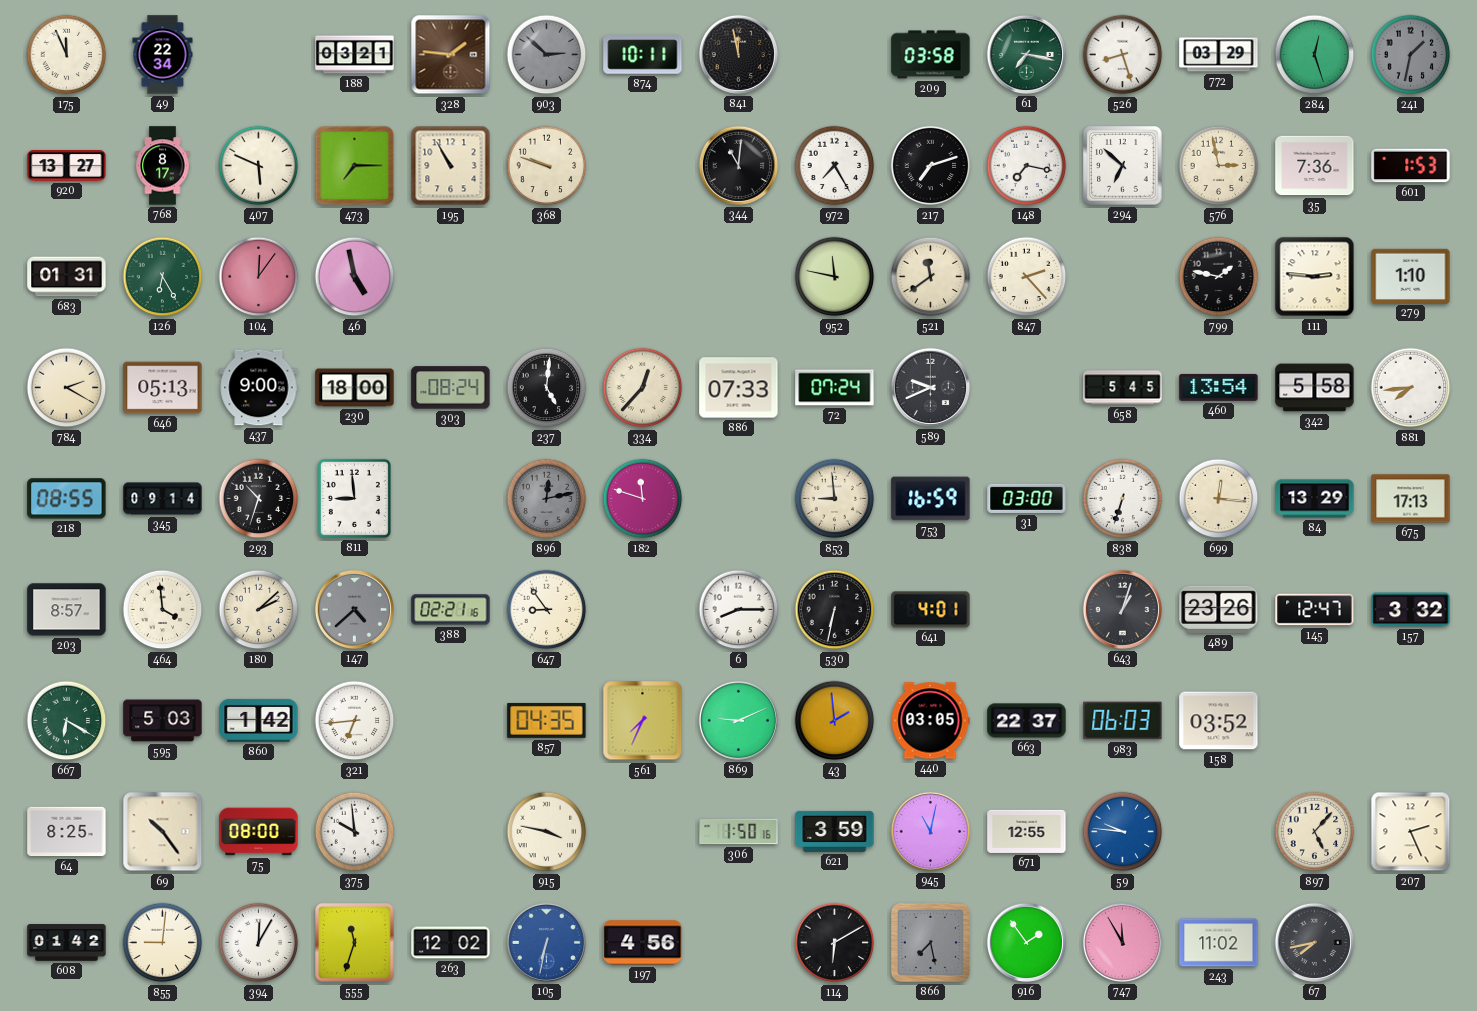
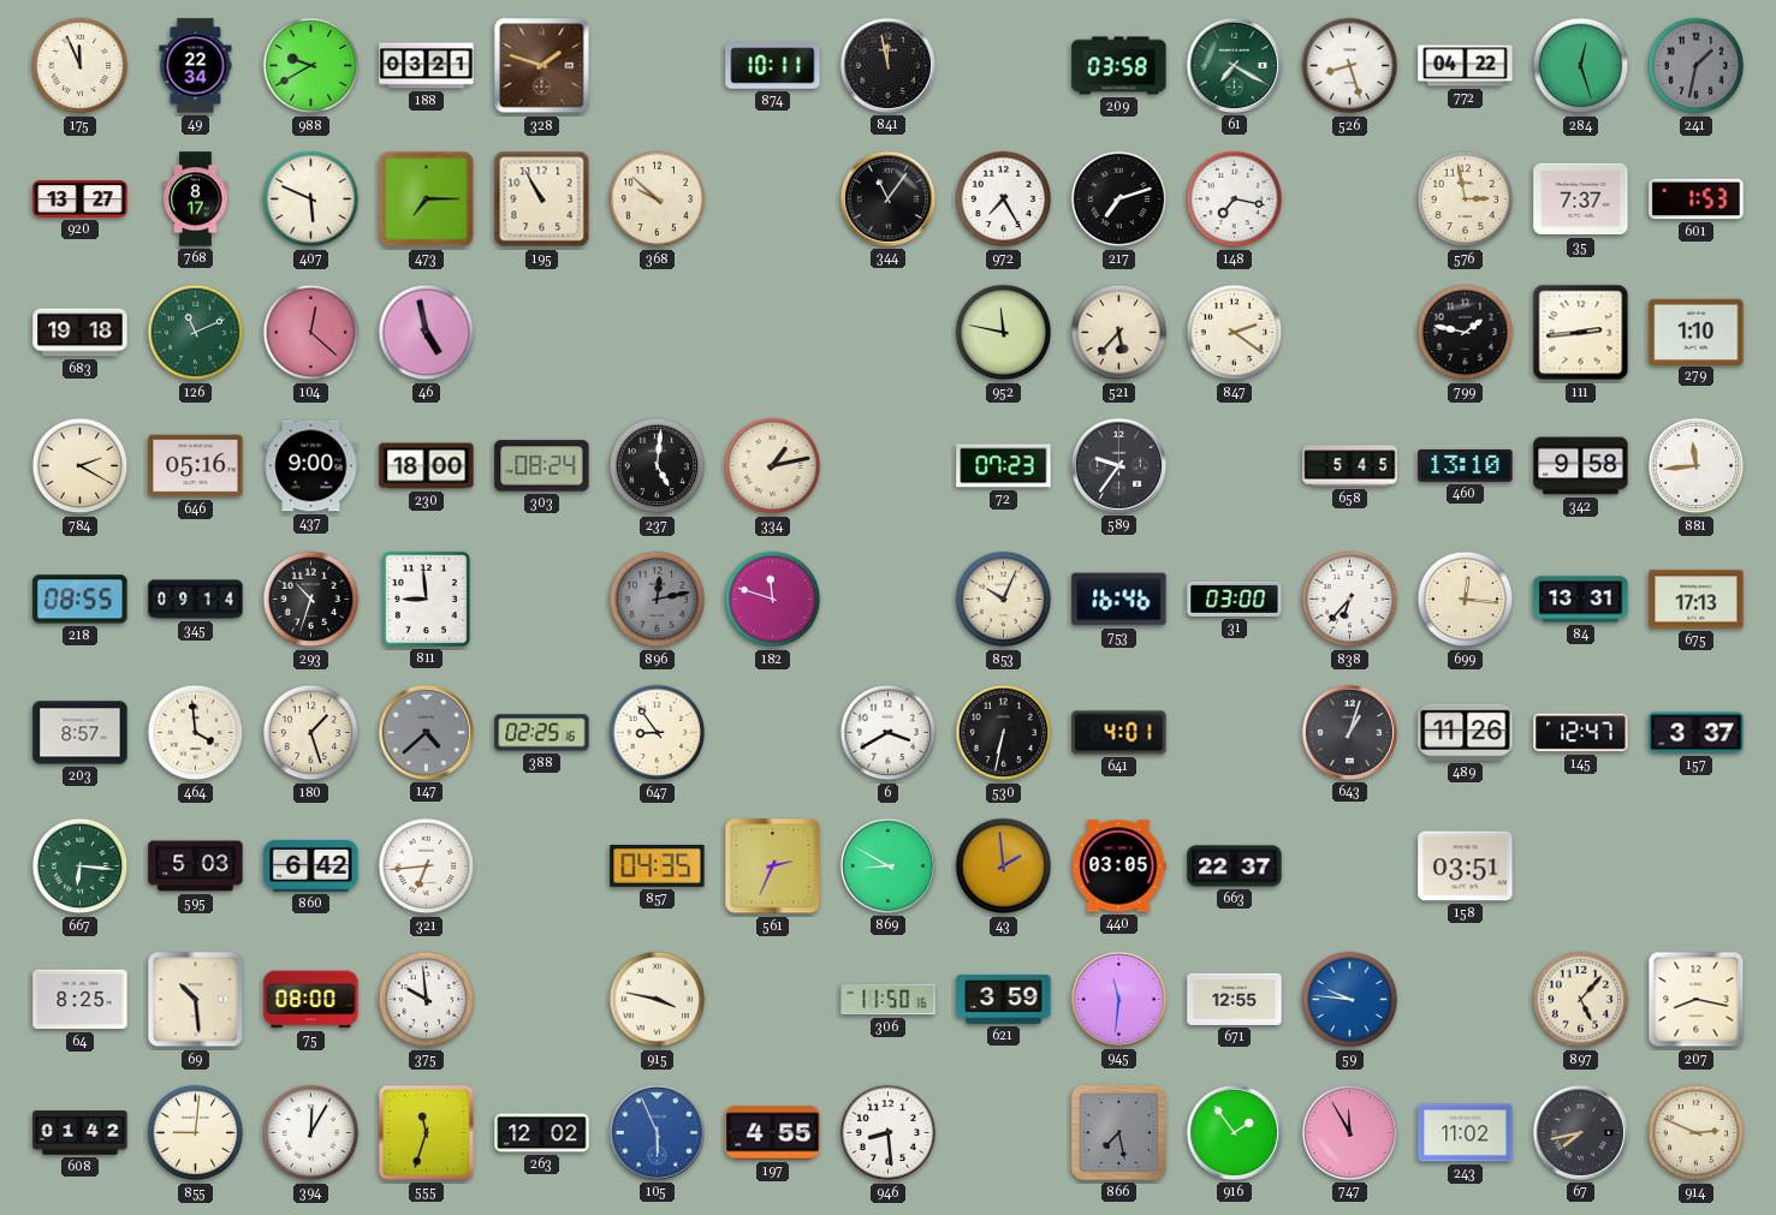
988: none -> 9:40
328: 1:46 -> 1:48
903: 2:52 -> none
61: 7:17 -> 7:20
772: 03:29 -> 04:22
368: 9:48 -> 9:52
344: 11:01 -> 11:06
294: 6:52 -> none
35: 7:36 -> 7:37
683: 01:31 -> 19:18
126: 6:25 -> 11:11
104: 12:06 -> 12:22
521: 11:39 -> 5:37
847: 2:23 -> 2:21
111: 2:46 -> 2:44
646: 05:13 -> 05:16
334: 12:37 -> 1:13
886: 07:33 -> none
72: 07:24 -> 07:23
589: 9:41 -> 9:36
460: 13:54 -> 13:10
342: 5:58 -> 9:58
881: 7:44 -> 11:44
853: 8:59 -> 10:04
753: 16:59 -> 16:46
838: 6:33 -> 6:37
84: 13:29 -> 13:31
180: 2:08 -> 1:27
388: 02:21 -> 02:25
6: 8:15 -> 3:40
489: 23:26 -> 11:26
157: 3:32 -> 3:37
667: 6:20 -> 6:16
860: 1:42 -> 6:42
561: 7:34 -> 2:34
869: 9:11 -> 8:50
983: 06:03 -> none
158: 03:52 -> 03:51
69: 10:24 -> 10:29
306: 1:50 -> 11:50
945: 11:02 -> 11:31
207: 2:26 -> 8:17
105: 6:32 -> 5:56
197: 4:56 -> 4:55
946: none -> 8:29
114: 6:10 -> none
914: none -> 2:49
